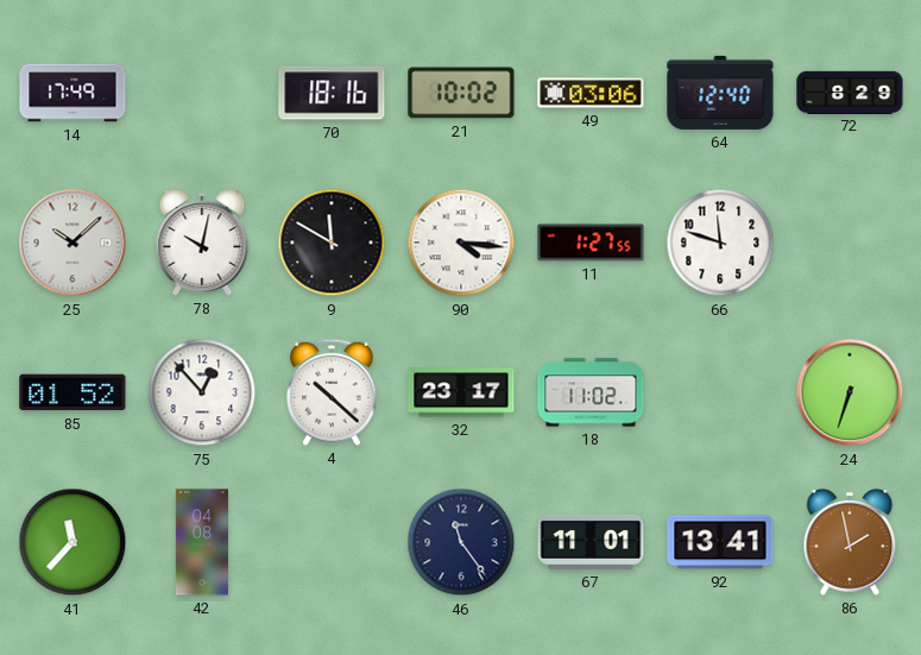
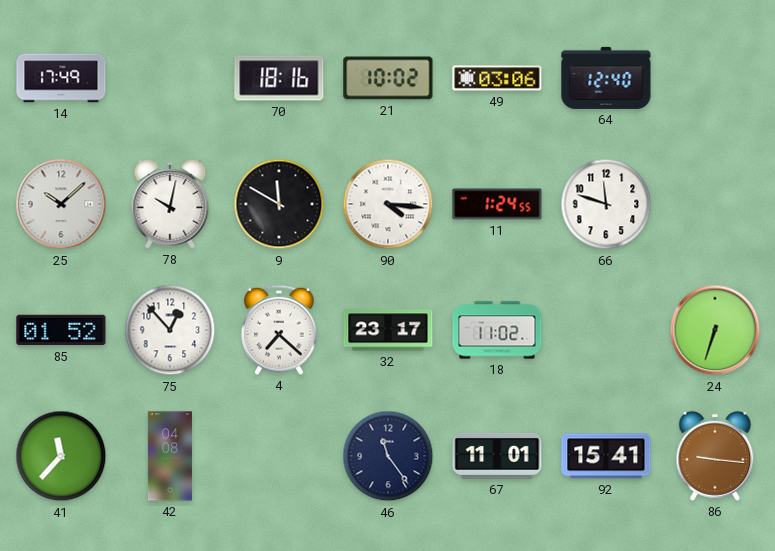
72: 8:29 -> none
11: 1:27 -> 1:24
4: 10:22 -> 7:22
92: 13:41 -> 15:41
86: 1:58 -> 9:16
